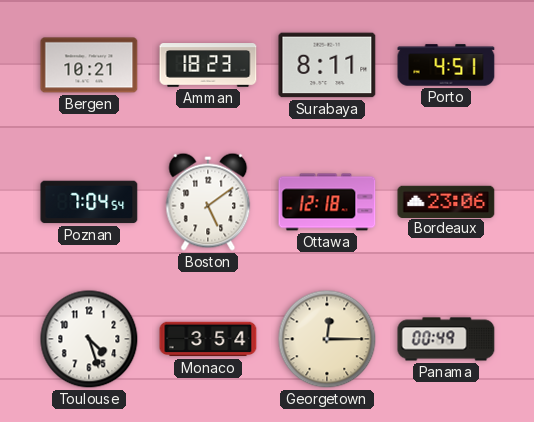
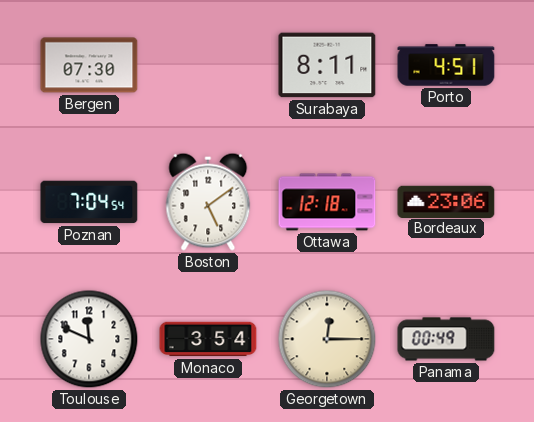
Bergen: 10:21 -> 07:30
Amman: 18:23 -> none
Toulouse: 4:27 -> 11:49
